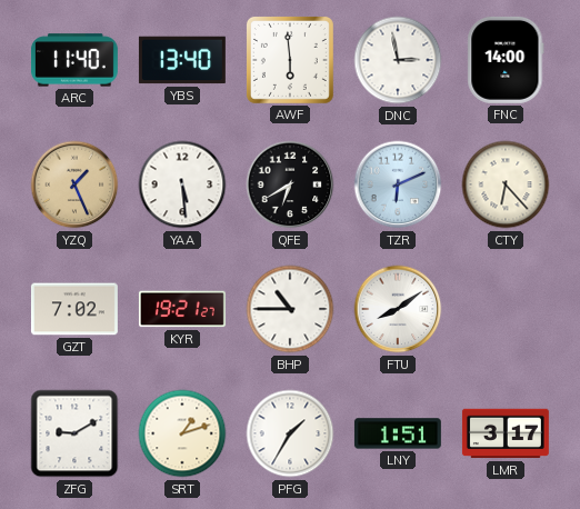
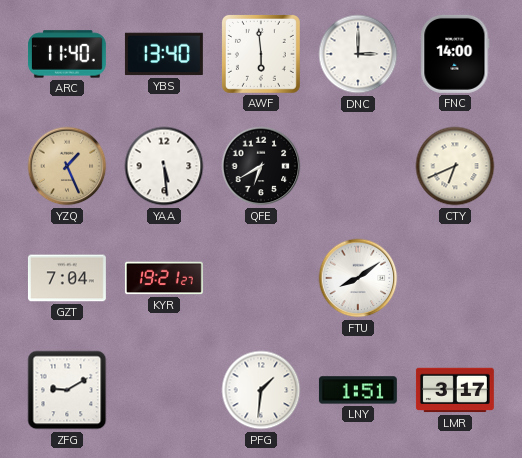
DNC: 2:58 -> 3:00
TZR: 6:11 -> none
CTY: 6:23 -> 6:41
GZT: 7:02 -> 7:04
BHP: 10:45 -> none
SRT: 1:12 -> none
PFG: 1:35 -> 1:31
